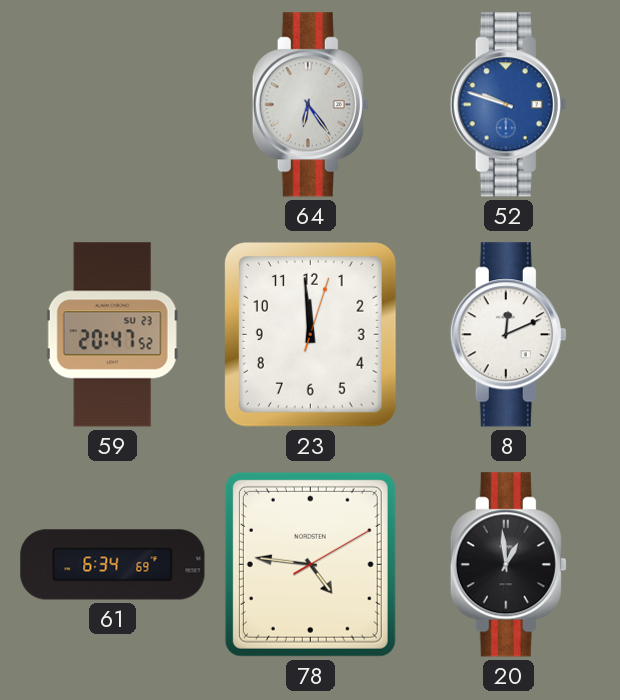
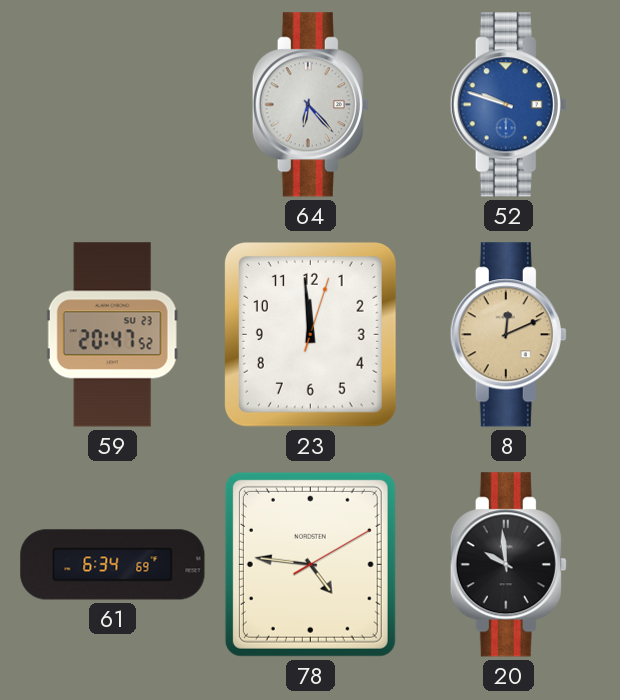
64: 6:24 -> 6:23
8 dial: white -> champagne
20: 12:59 -> 9:59
